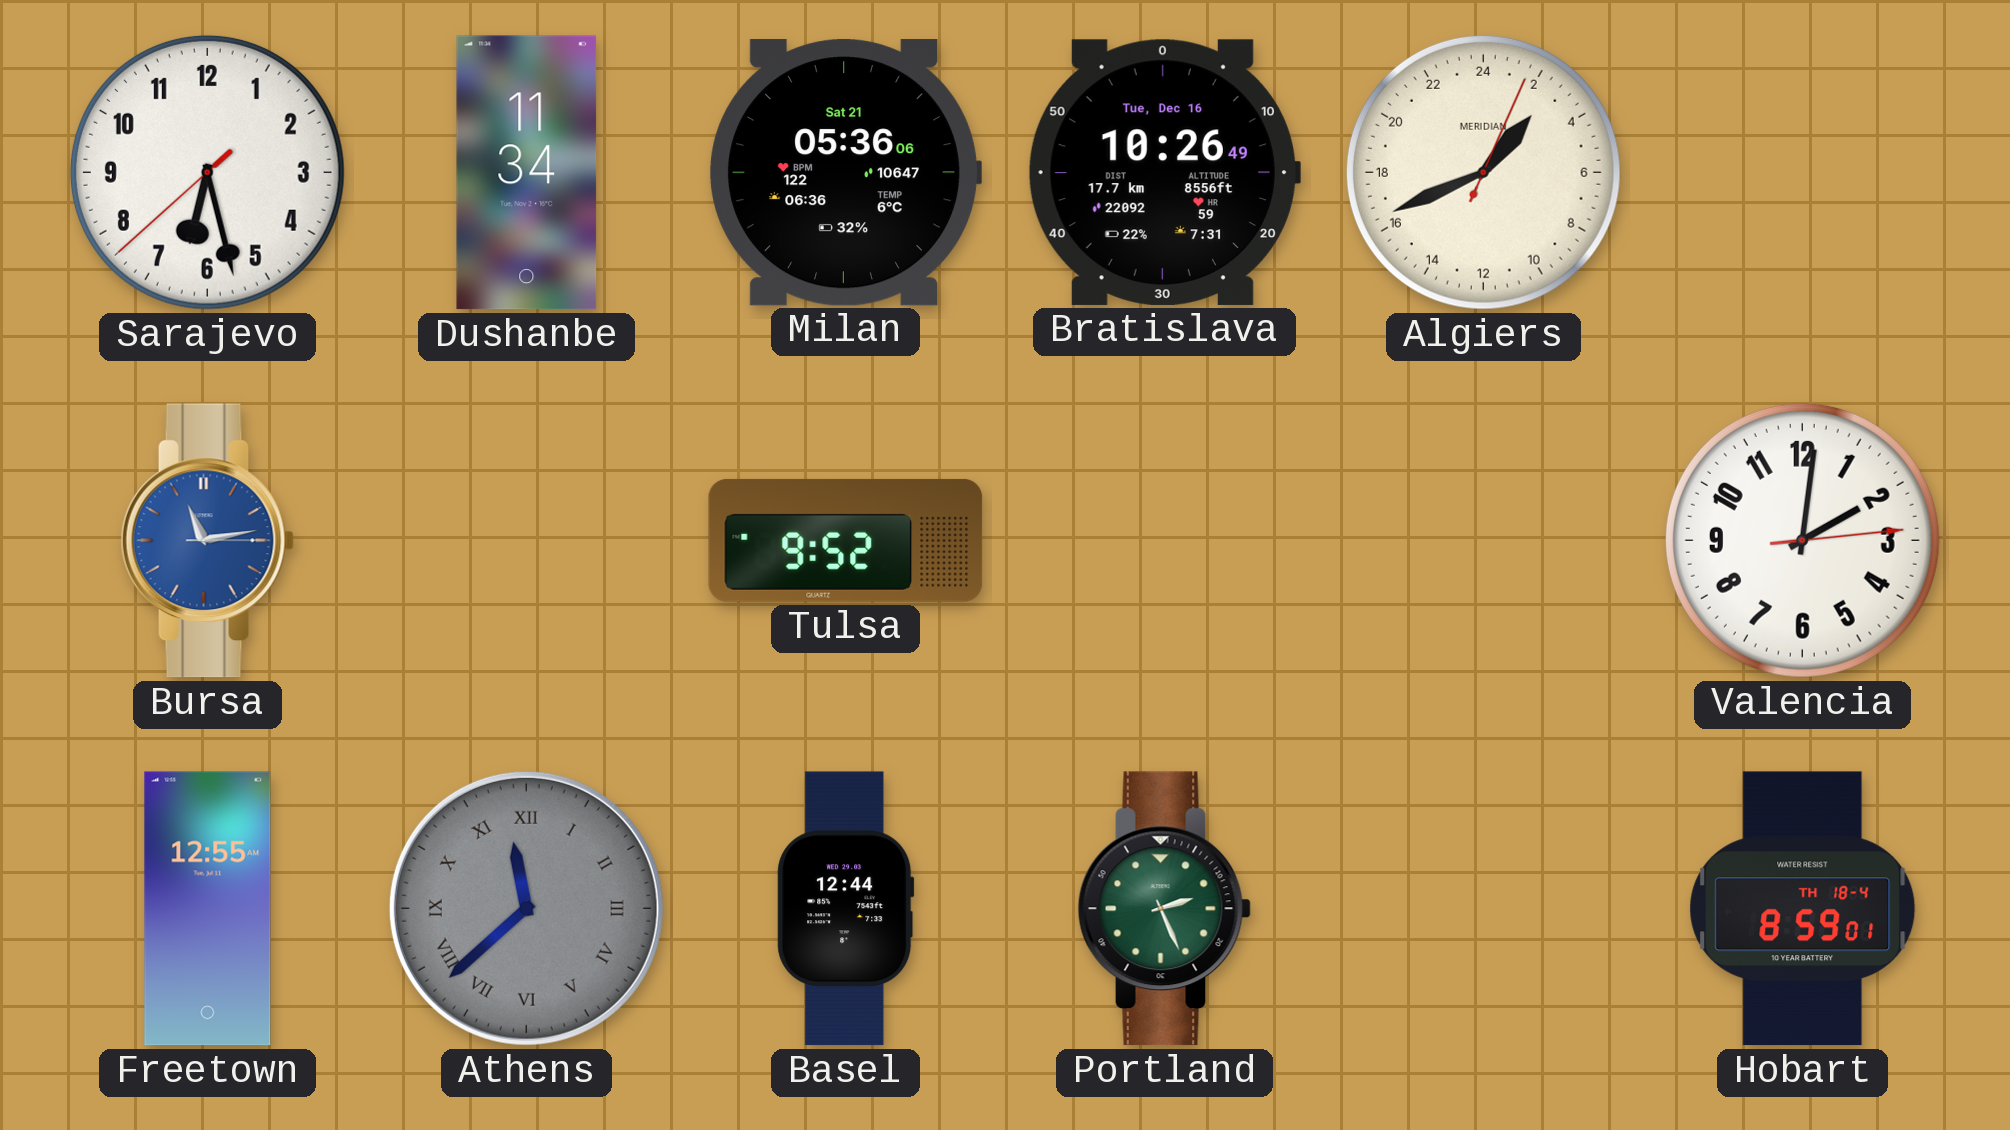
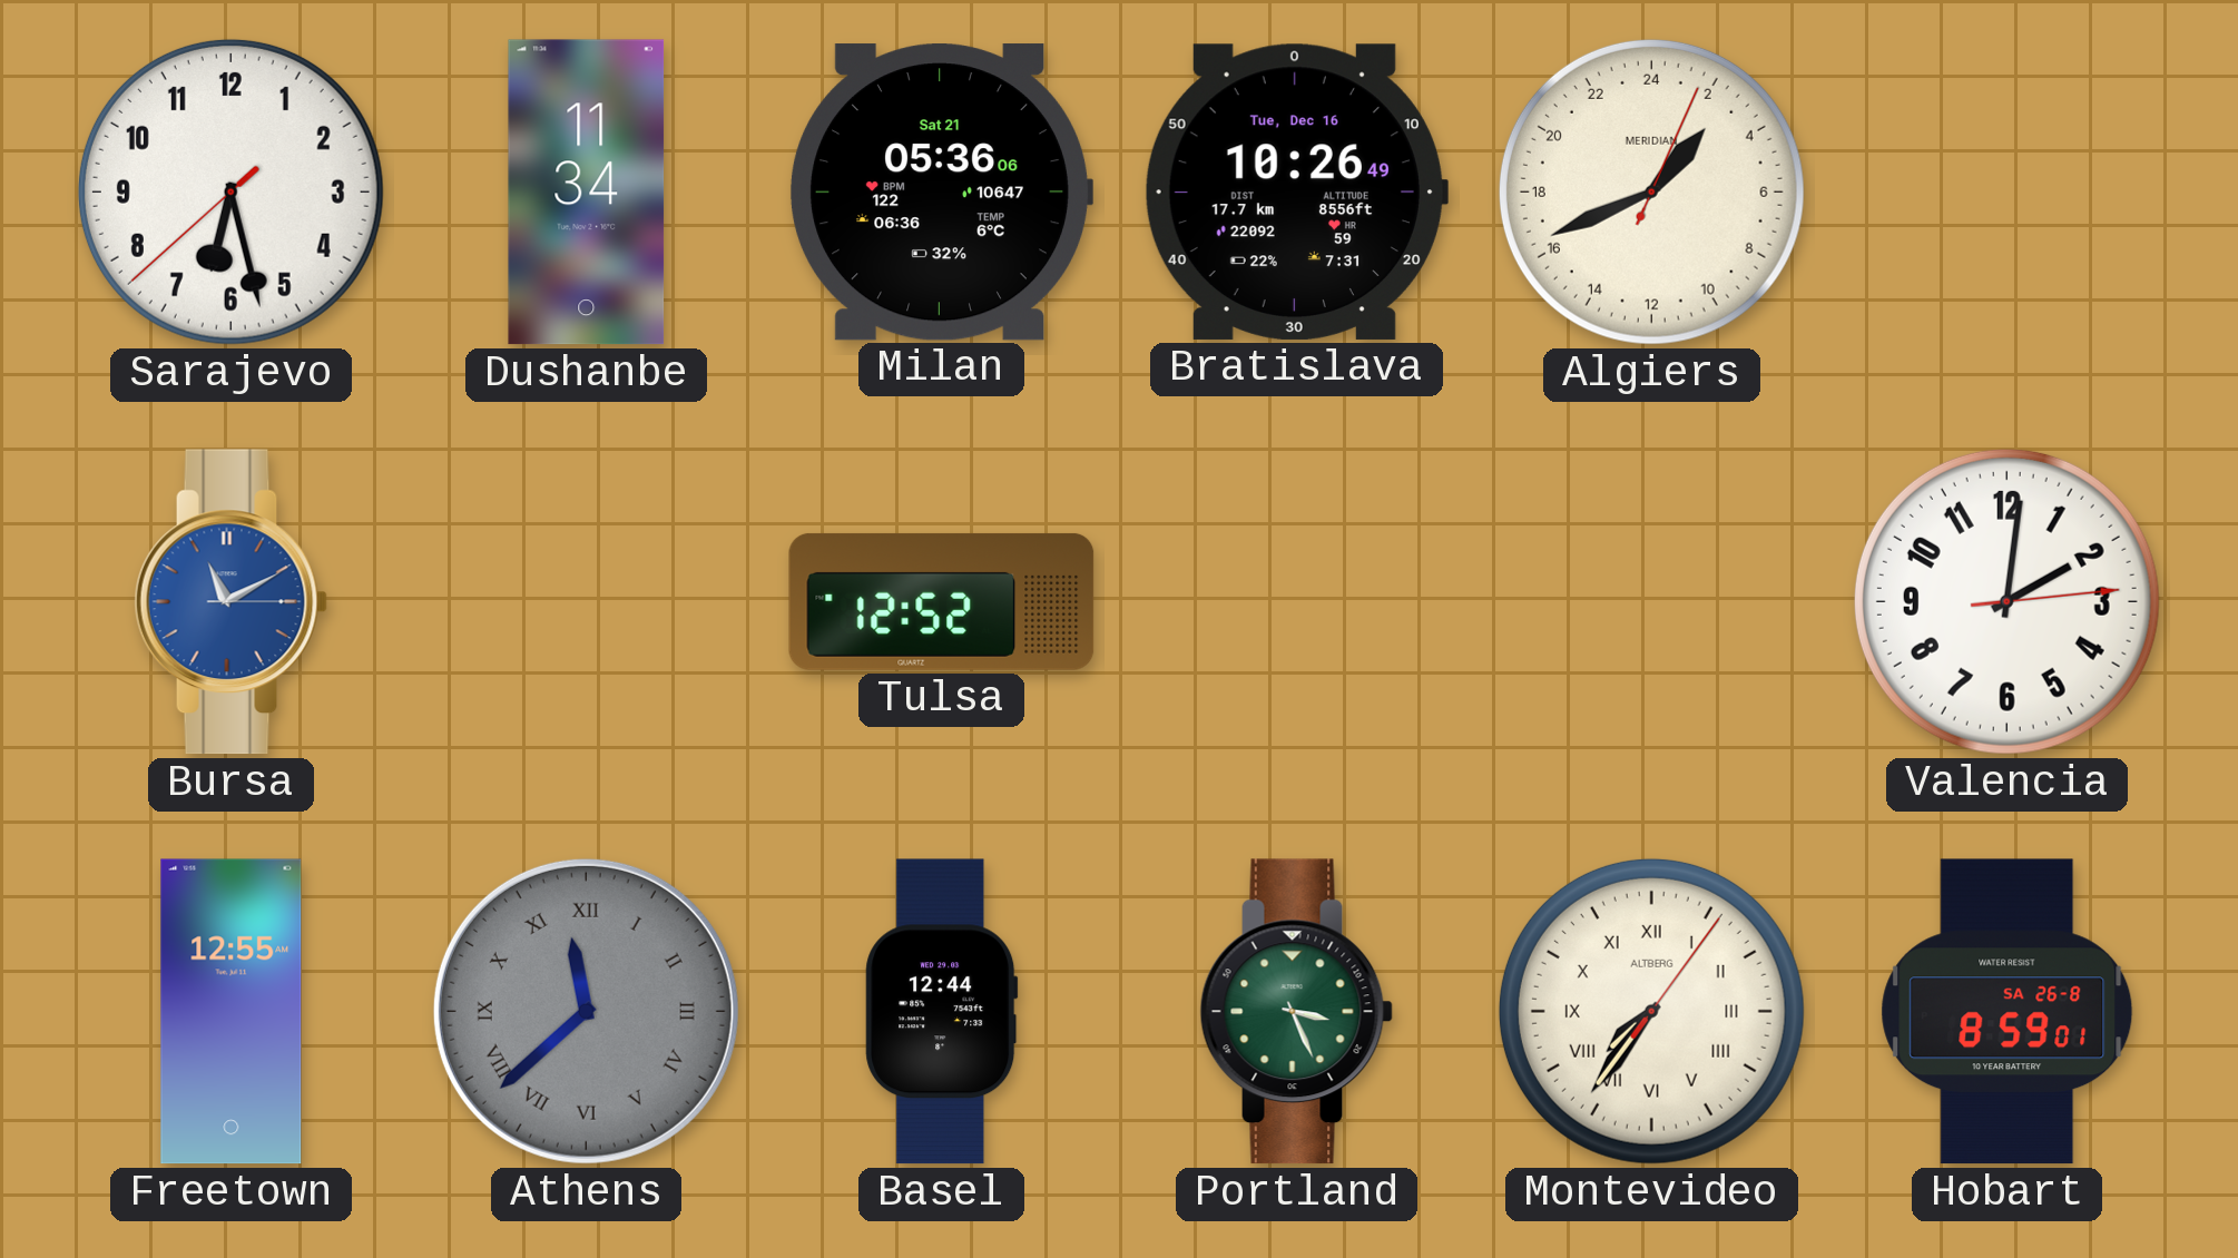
Bursa: 11:13 -> 11:10
Tulsa: 9:52 -> 12:52
Portland: 2:26 -> 3:26
Montevideo: none -> 7:36
Hobart date: TH 18-4 -> SA 26-8
